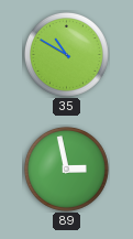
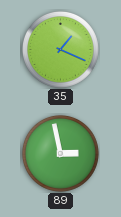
35: 10:50 -> 1:19
